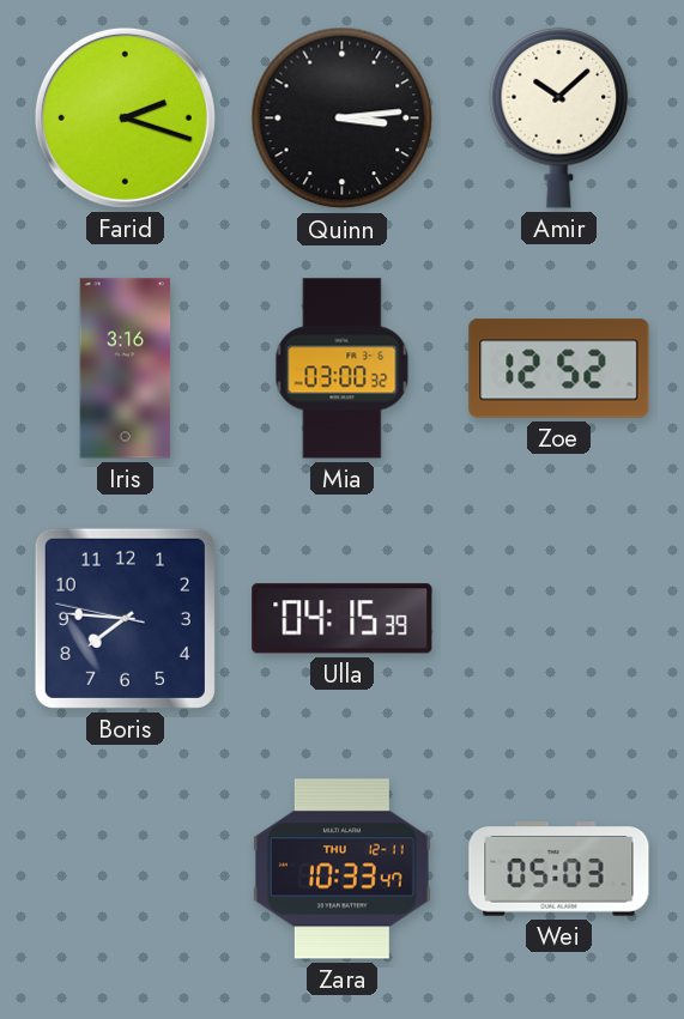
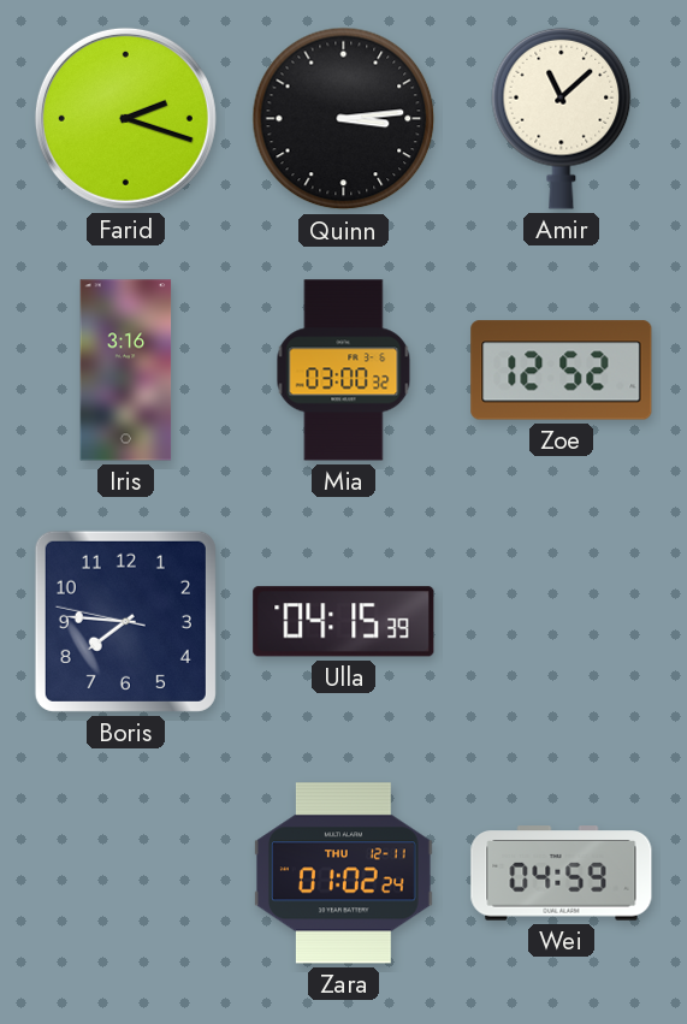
Amir: 10:08 -> 11:08
Zara: 10:33 -> 01:02
Wei: 05:03 -> 04:59
